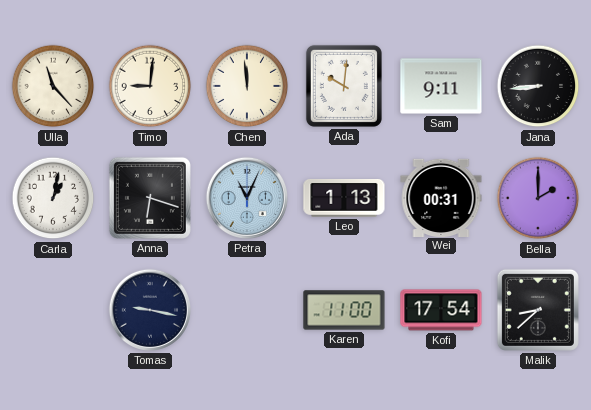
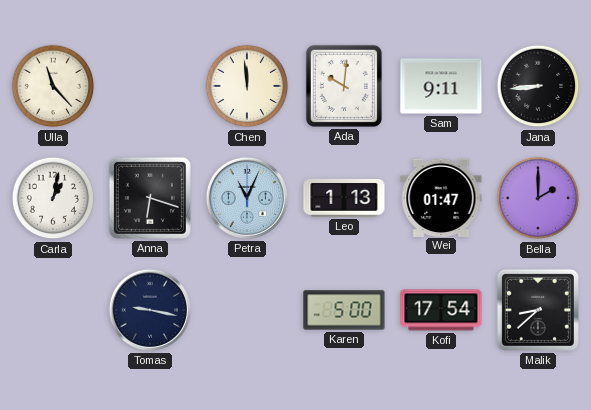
Timo: 9:01 -> none
Wei: 00:31 -> 01:47
Karen: 11:00 -> 5:00
